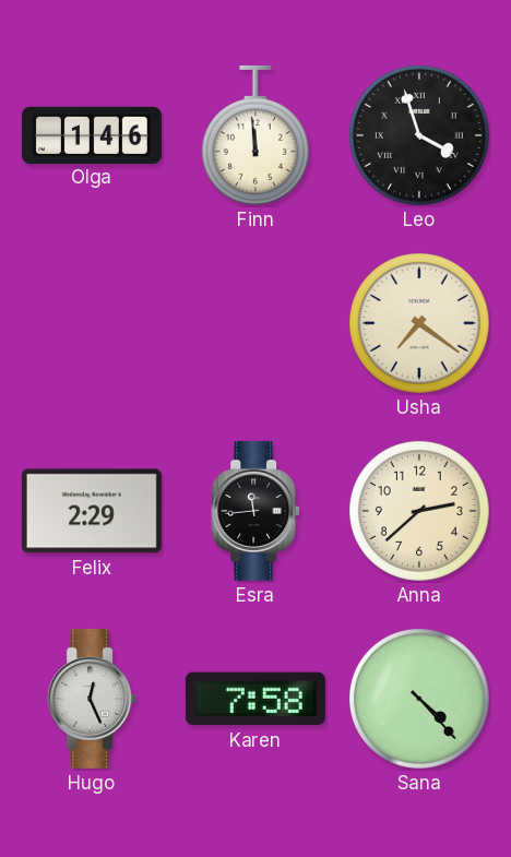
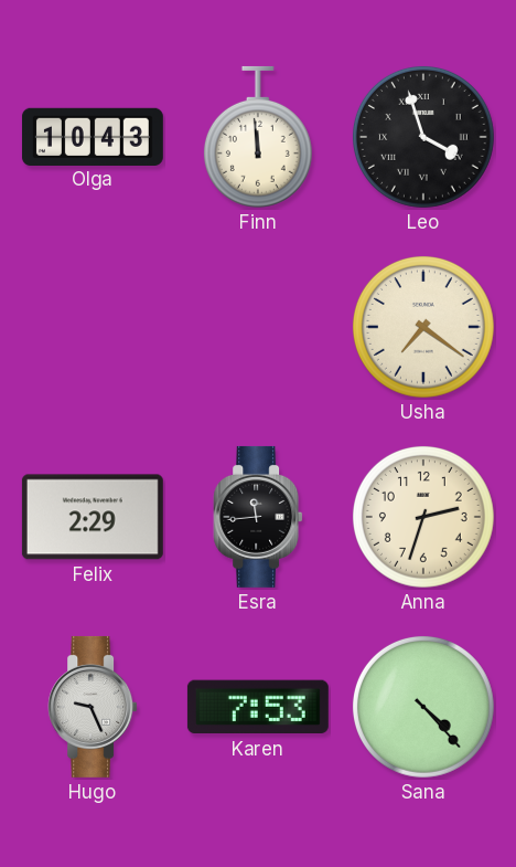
Olga: 1:46 -> 10:43
Anna: 2:38 -> 2:33
Hugo: 12:26 -> 9:26
Karen: 7:58 -> 7:53
